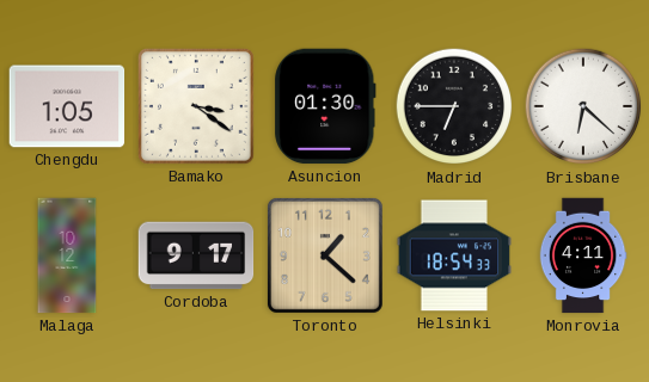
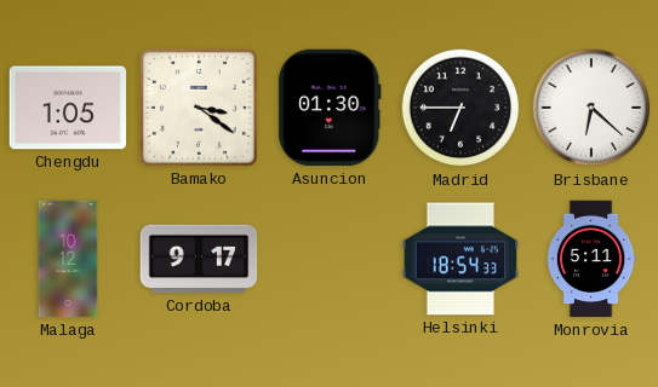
Toronto: 1:22 -> none
Monrovia: 4:11 -> 5:11
